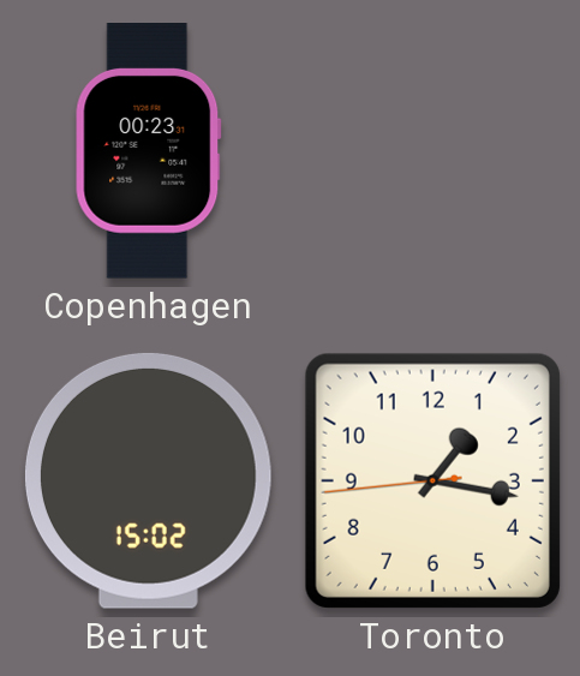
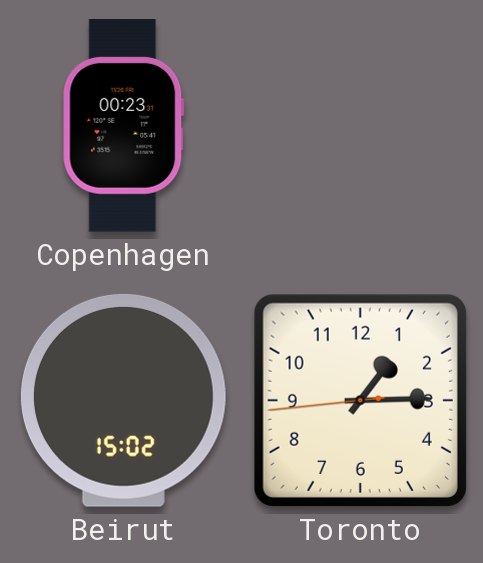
Toronto: 1:16 -> 1:14
